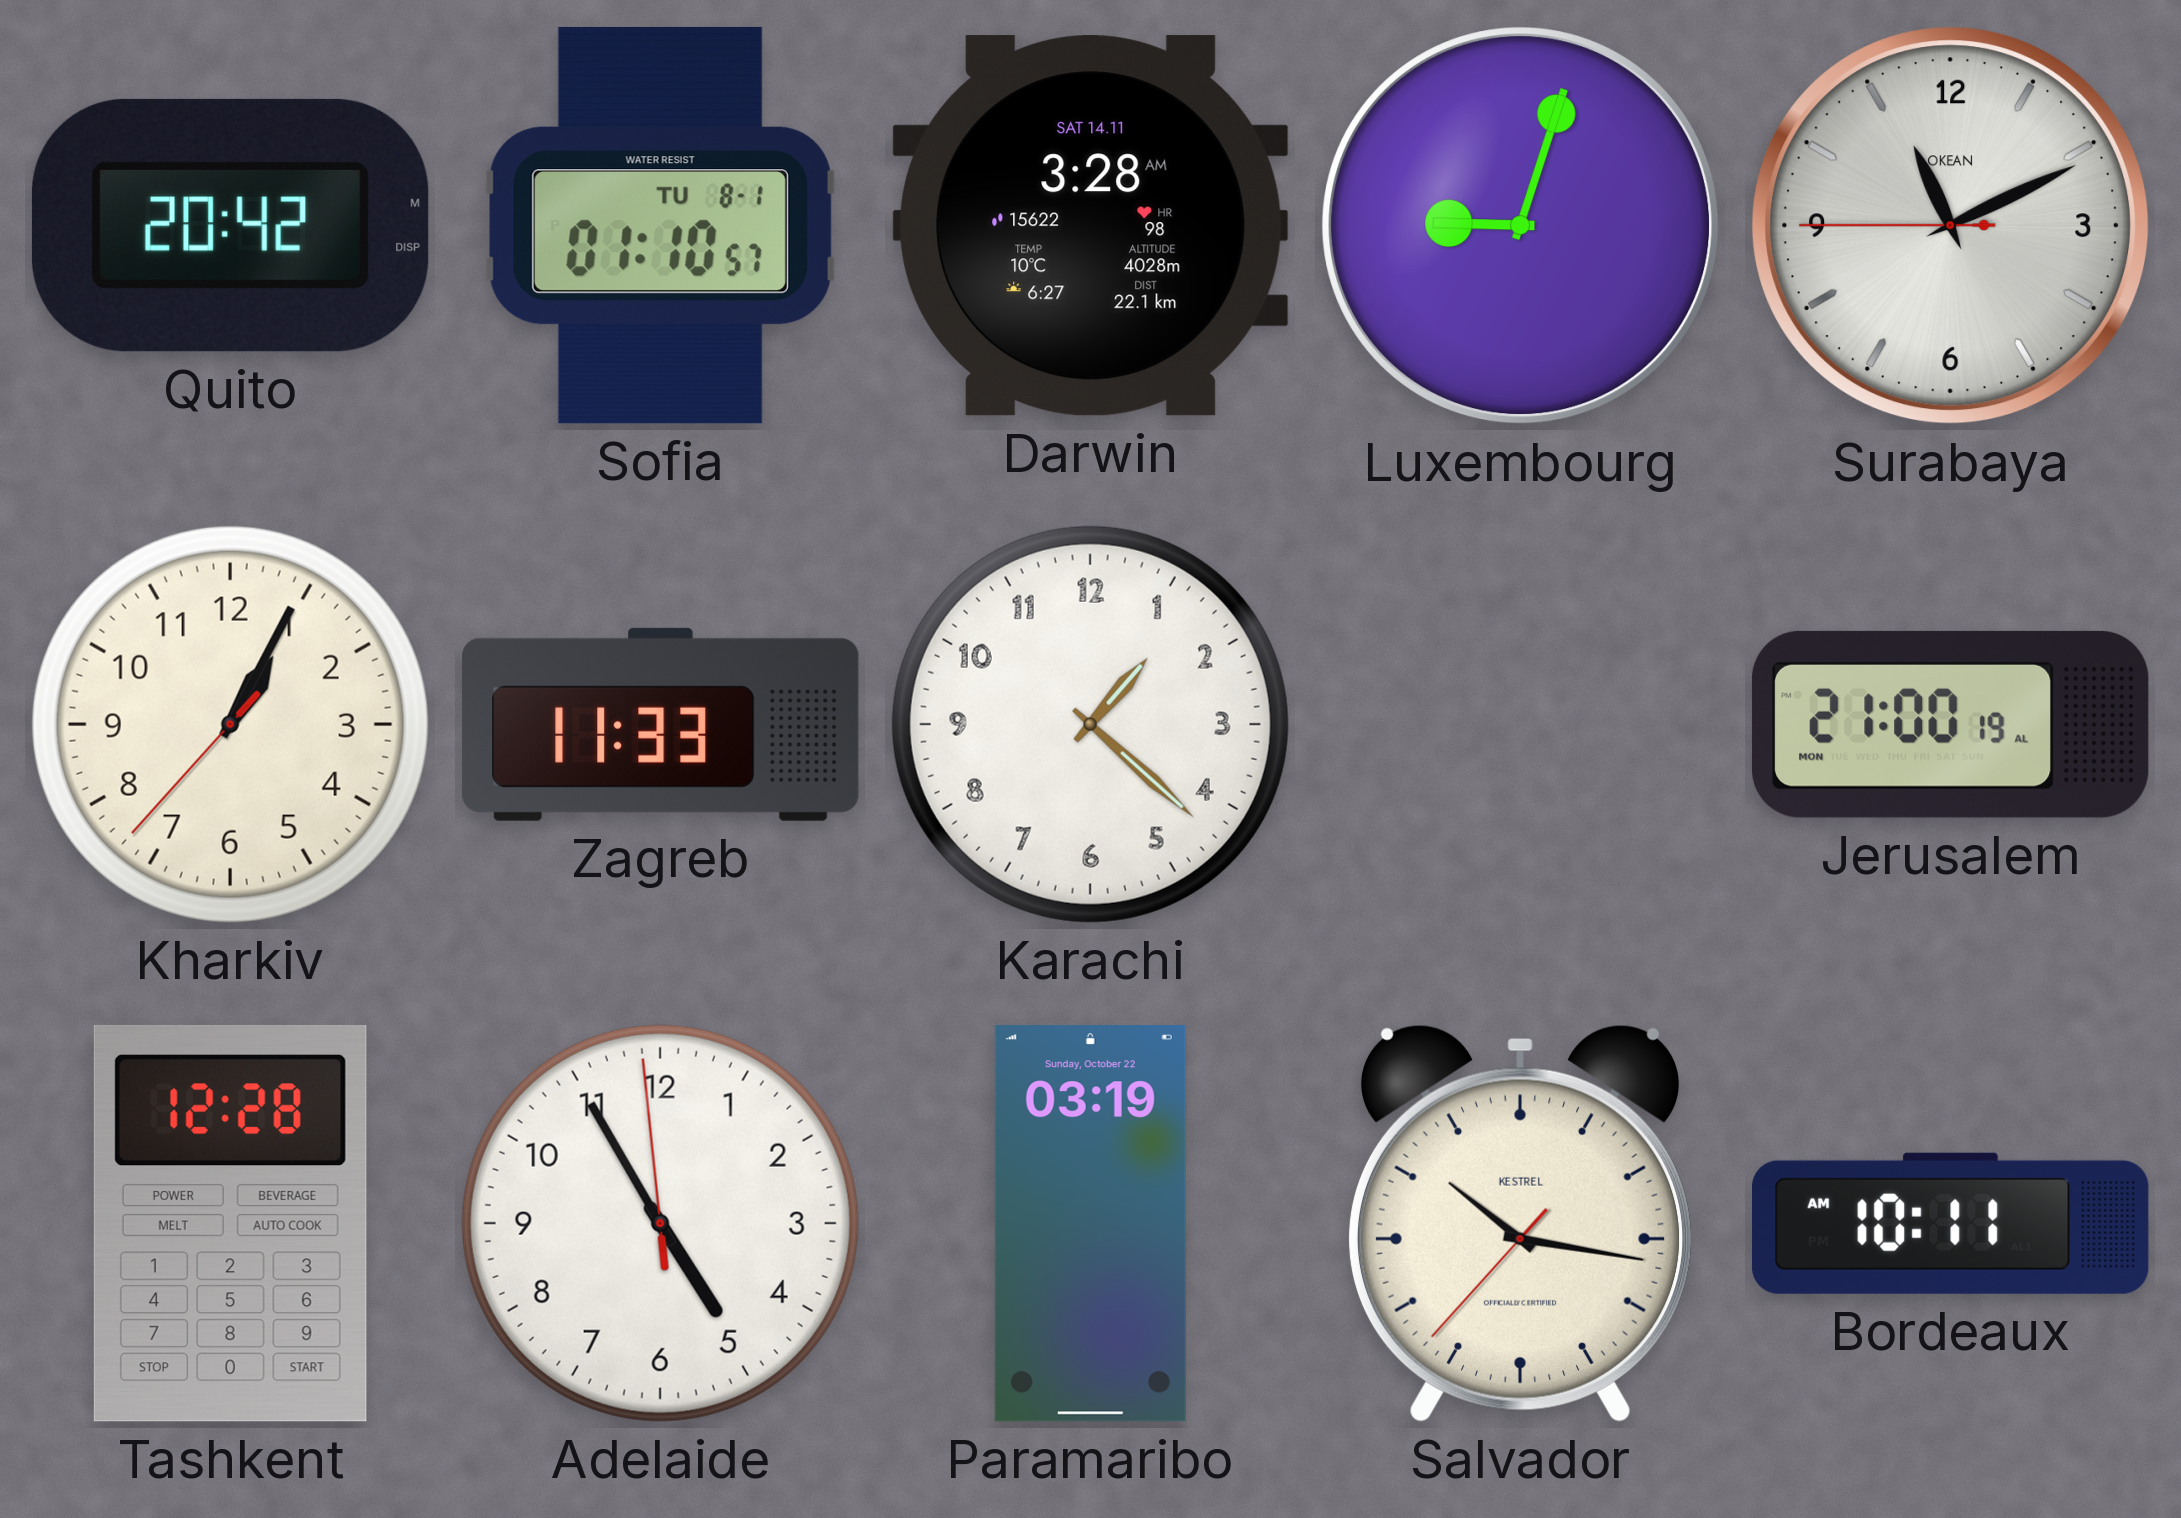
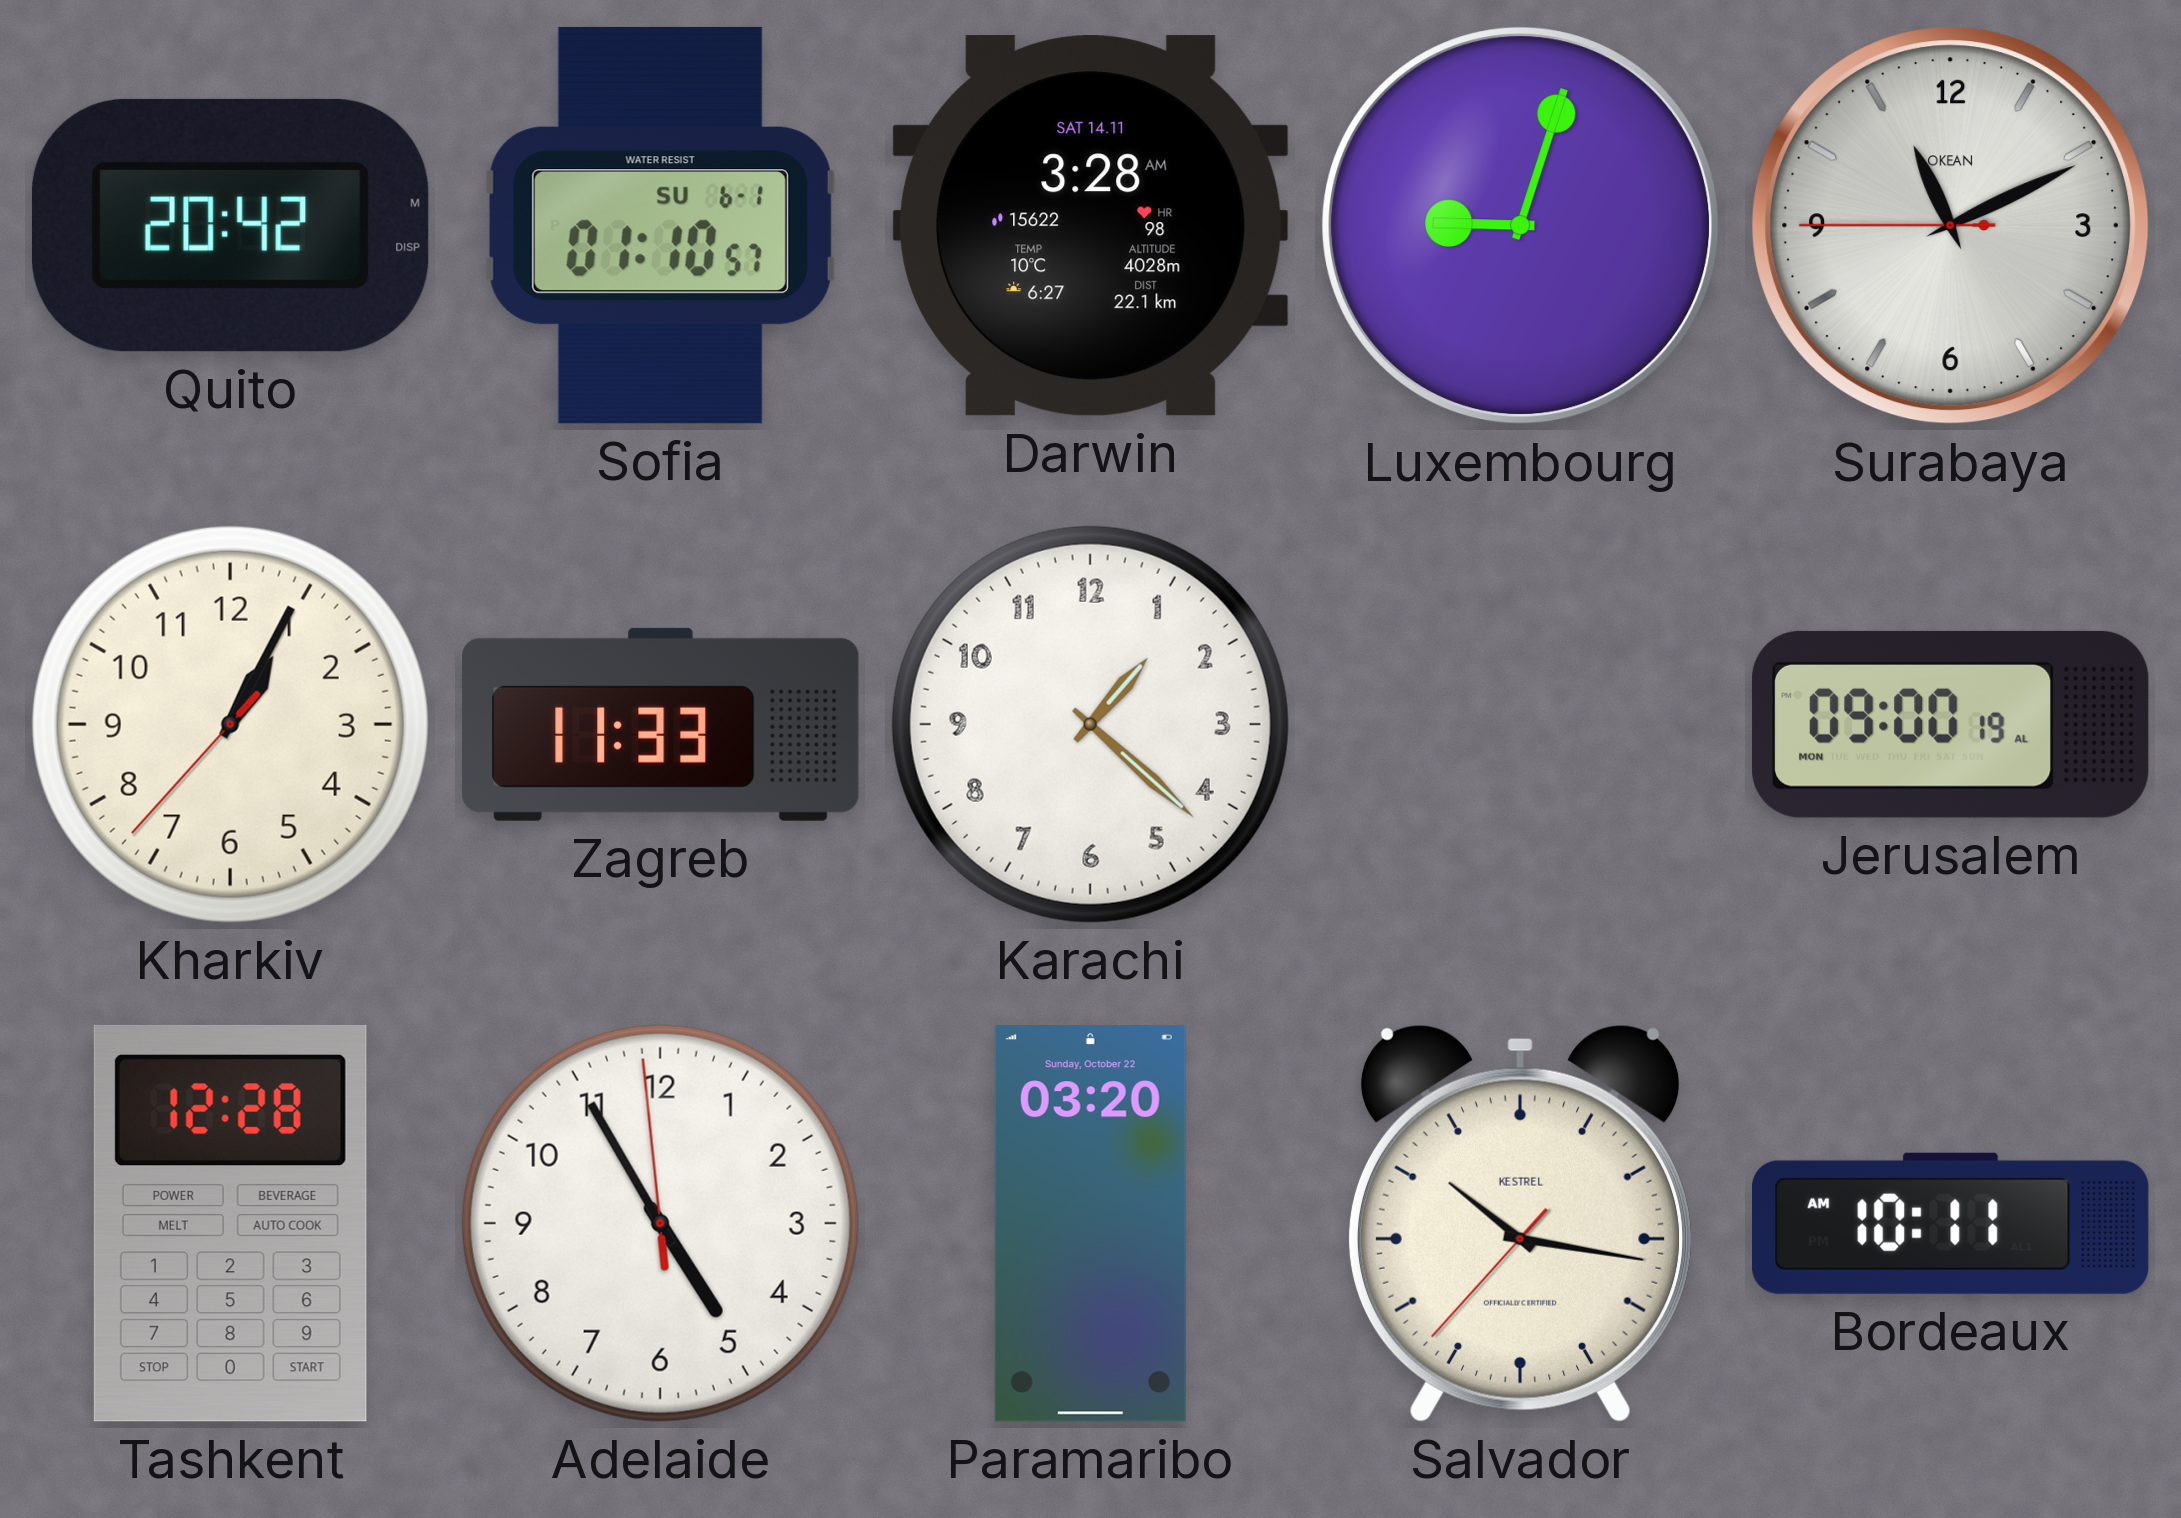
Sofia date: TU 8-1 -> SU 6-1
Jerusalem: 21:00 -> 09:00
Paramaribo: 03:19 -> 03:20
